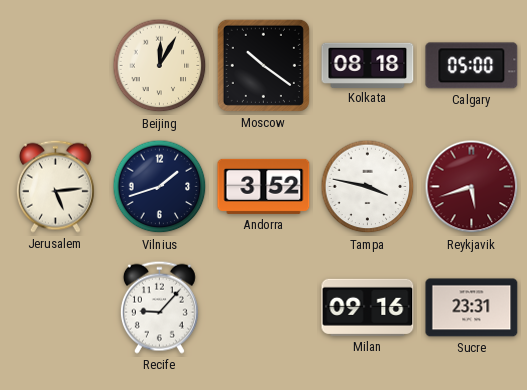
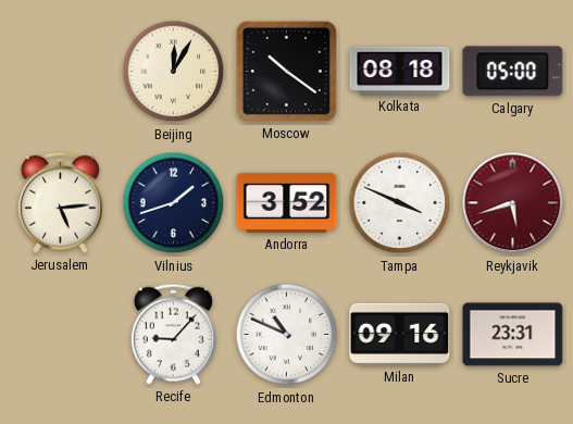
Tampa: 3:47 -> 3:49
Edmonton: none -> 10:49
